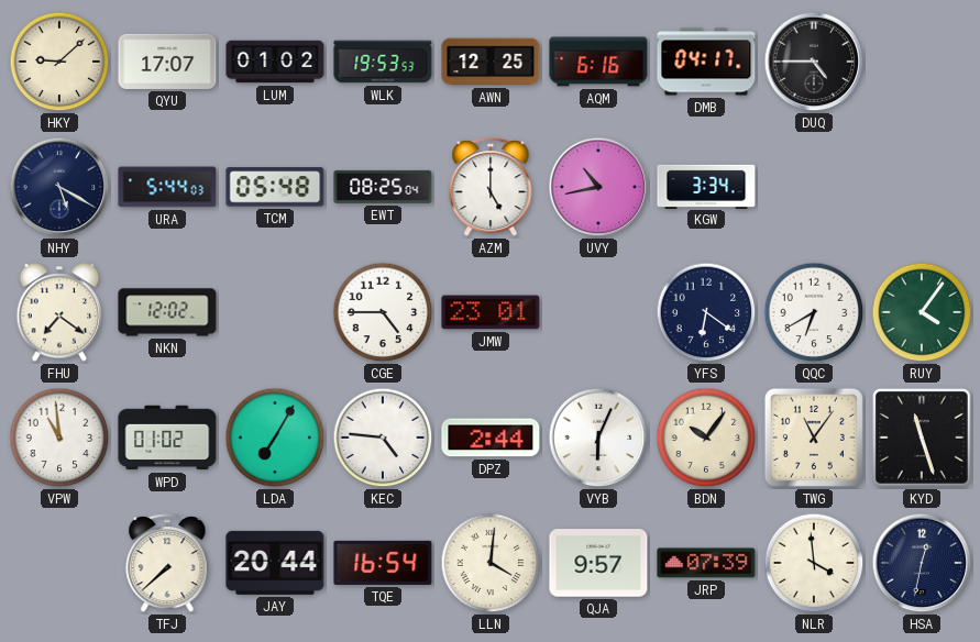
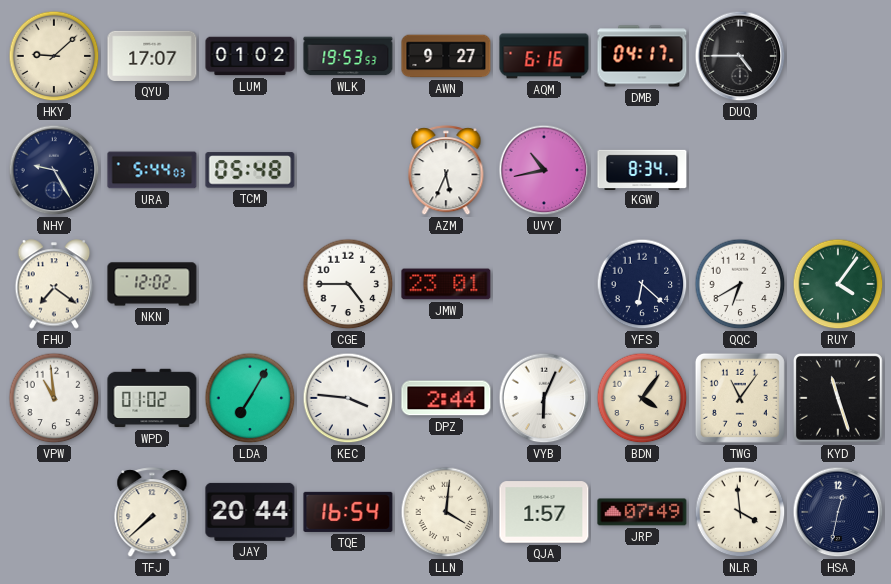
AWN: 12:25 -> 9:27
NHY: 5:20 -> 9:25
EWT: 08:25 -> none
AZM: 5:00 -> 5:34
KGW: 3:34 -> 8:34
YFS: 6:21 -> 6:22
KEC: 4:46 -> 3:46
BDN: 10:06 -> 4:06
QJA: 9:57 -> 1:57
JRP: 07:39 -> 07:49
